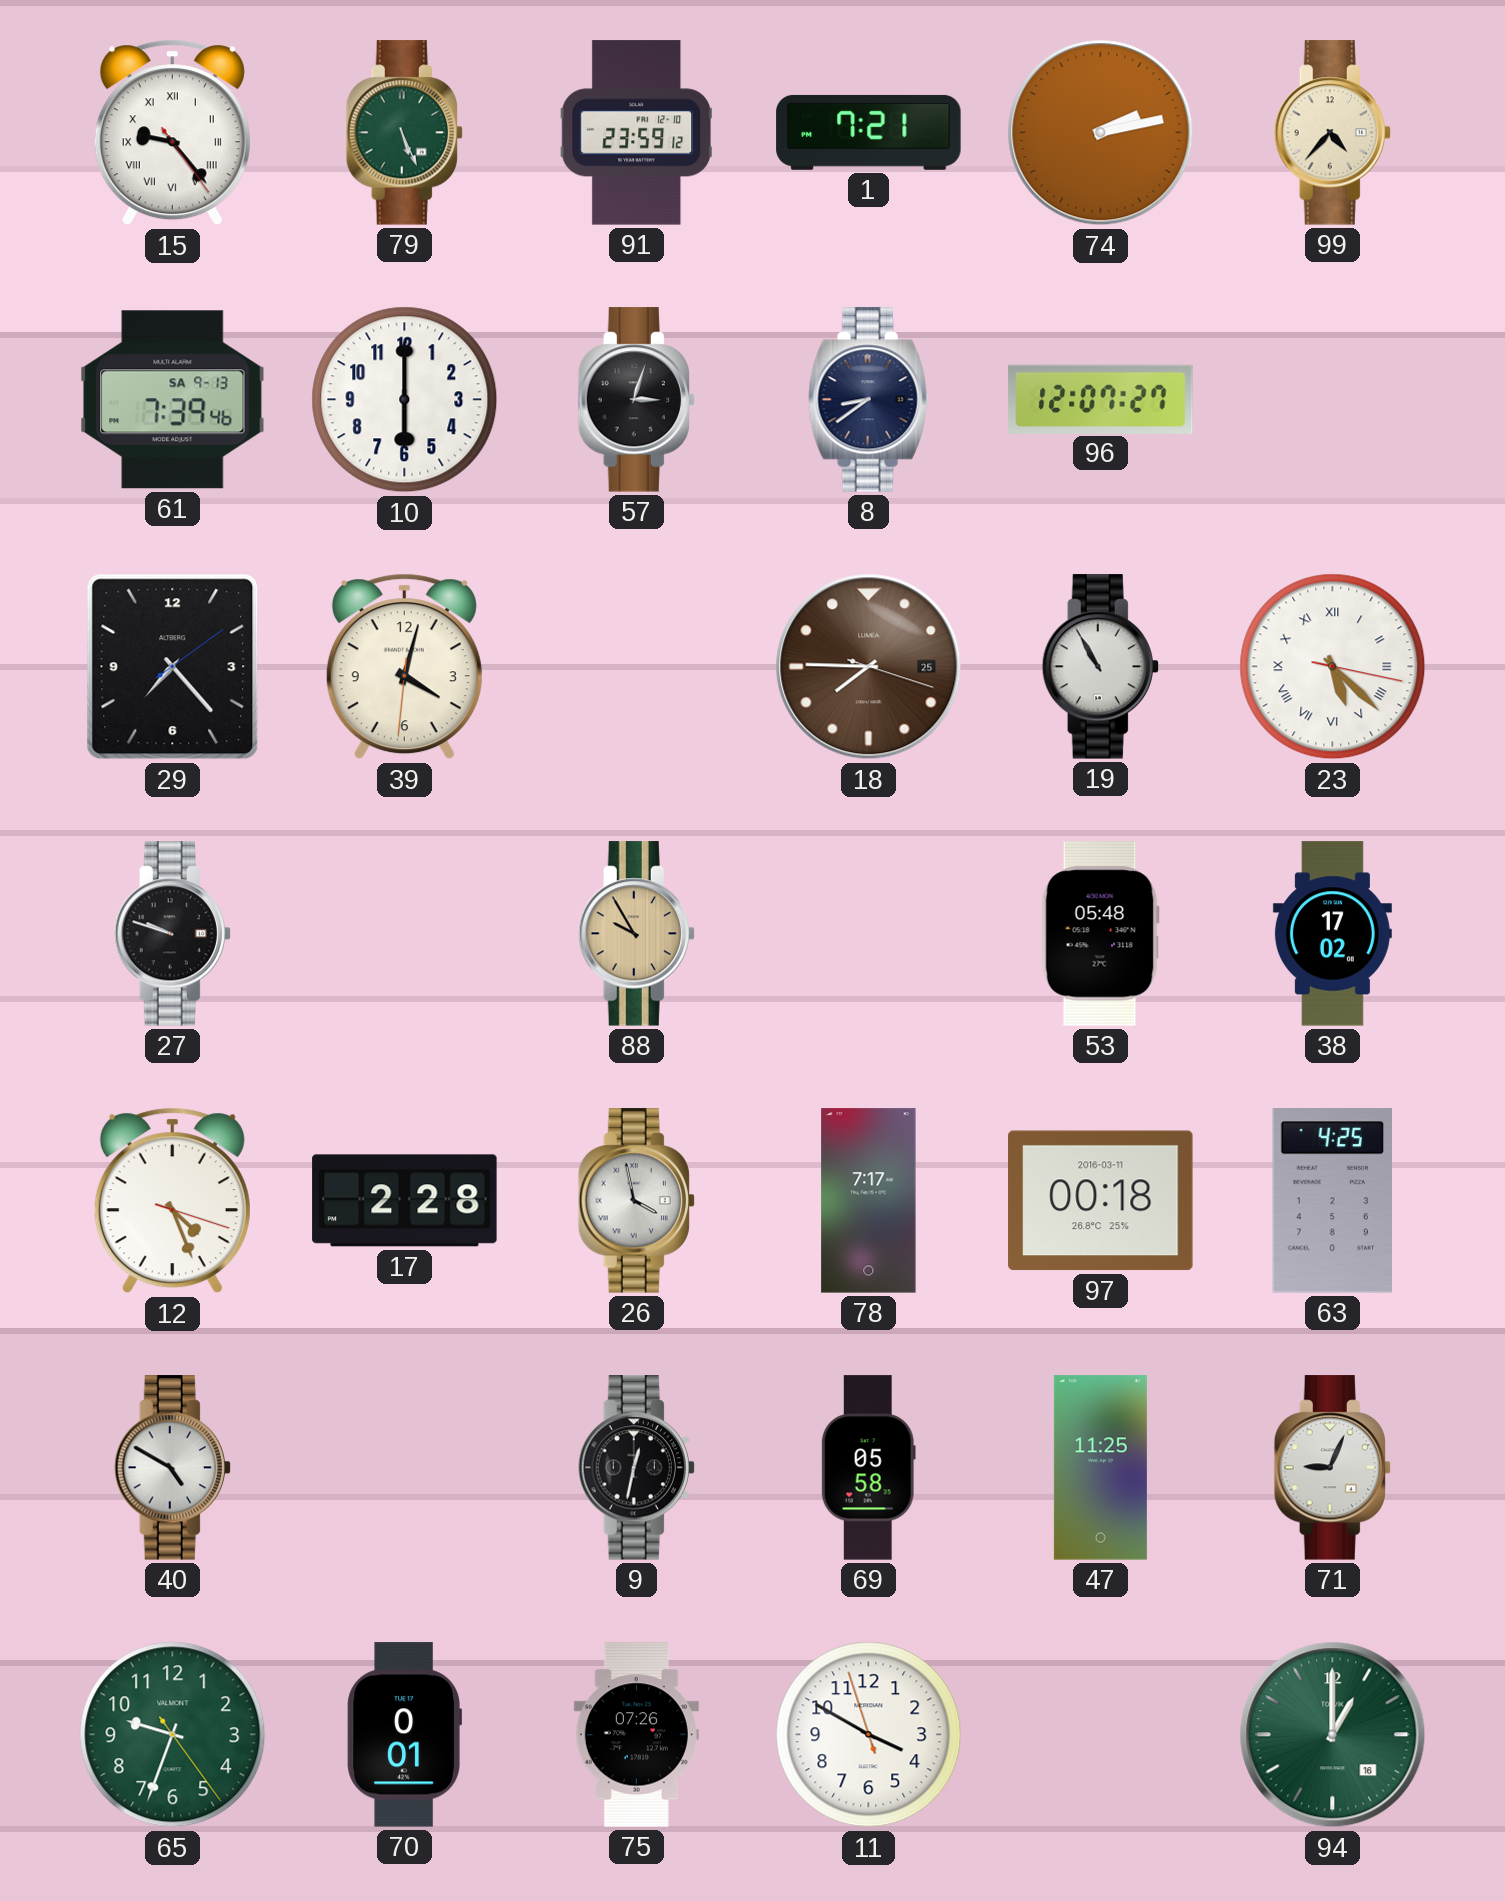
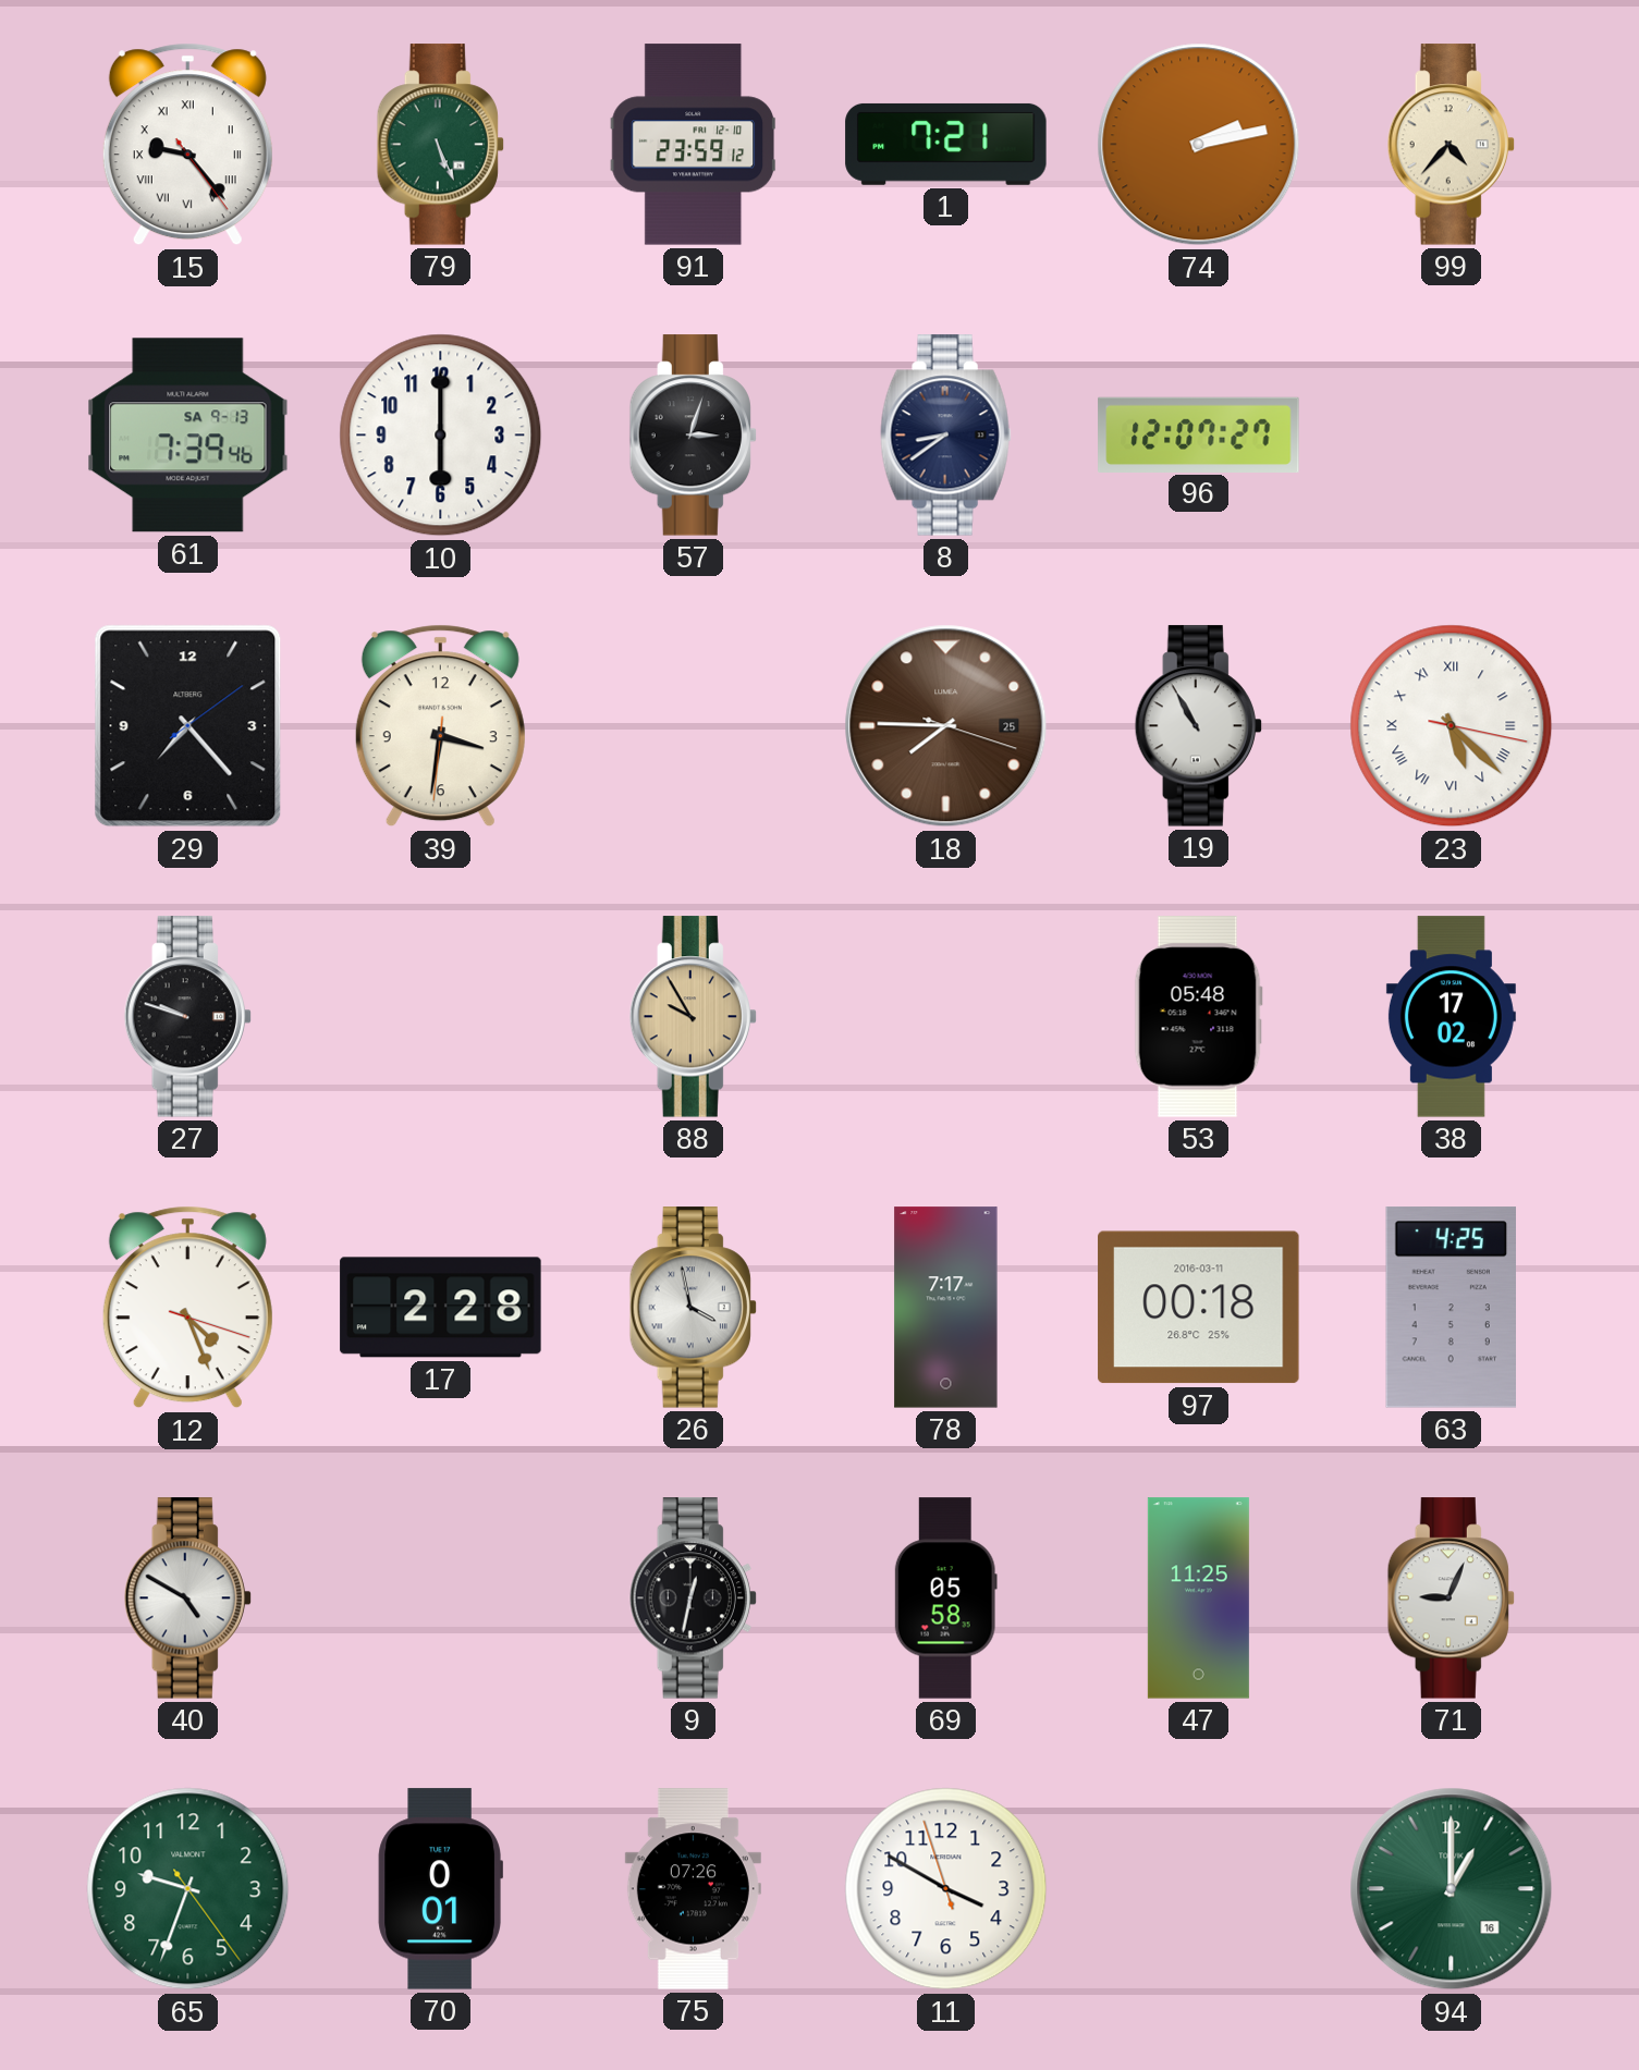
39: 4:02 -> 3:31
